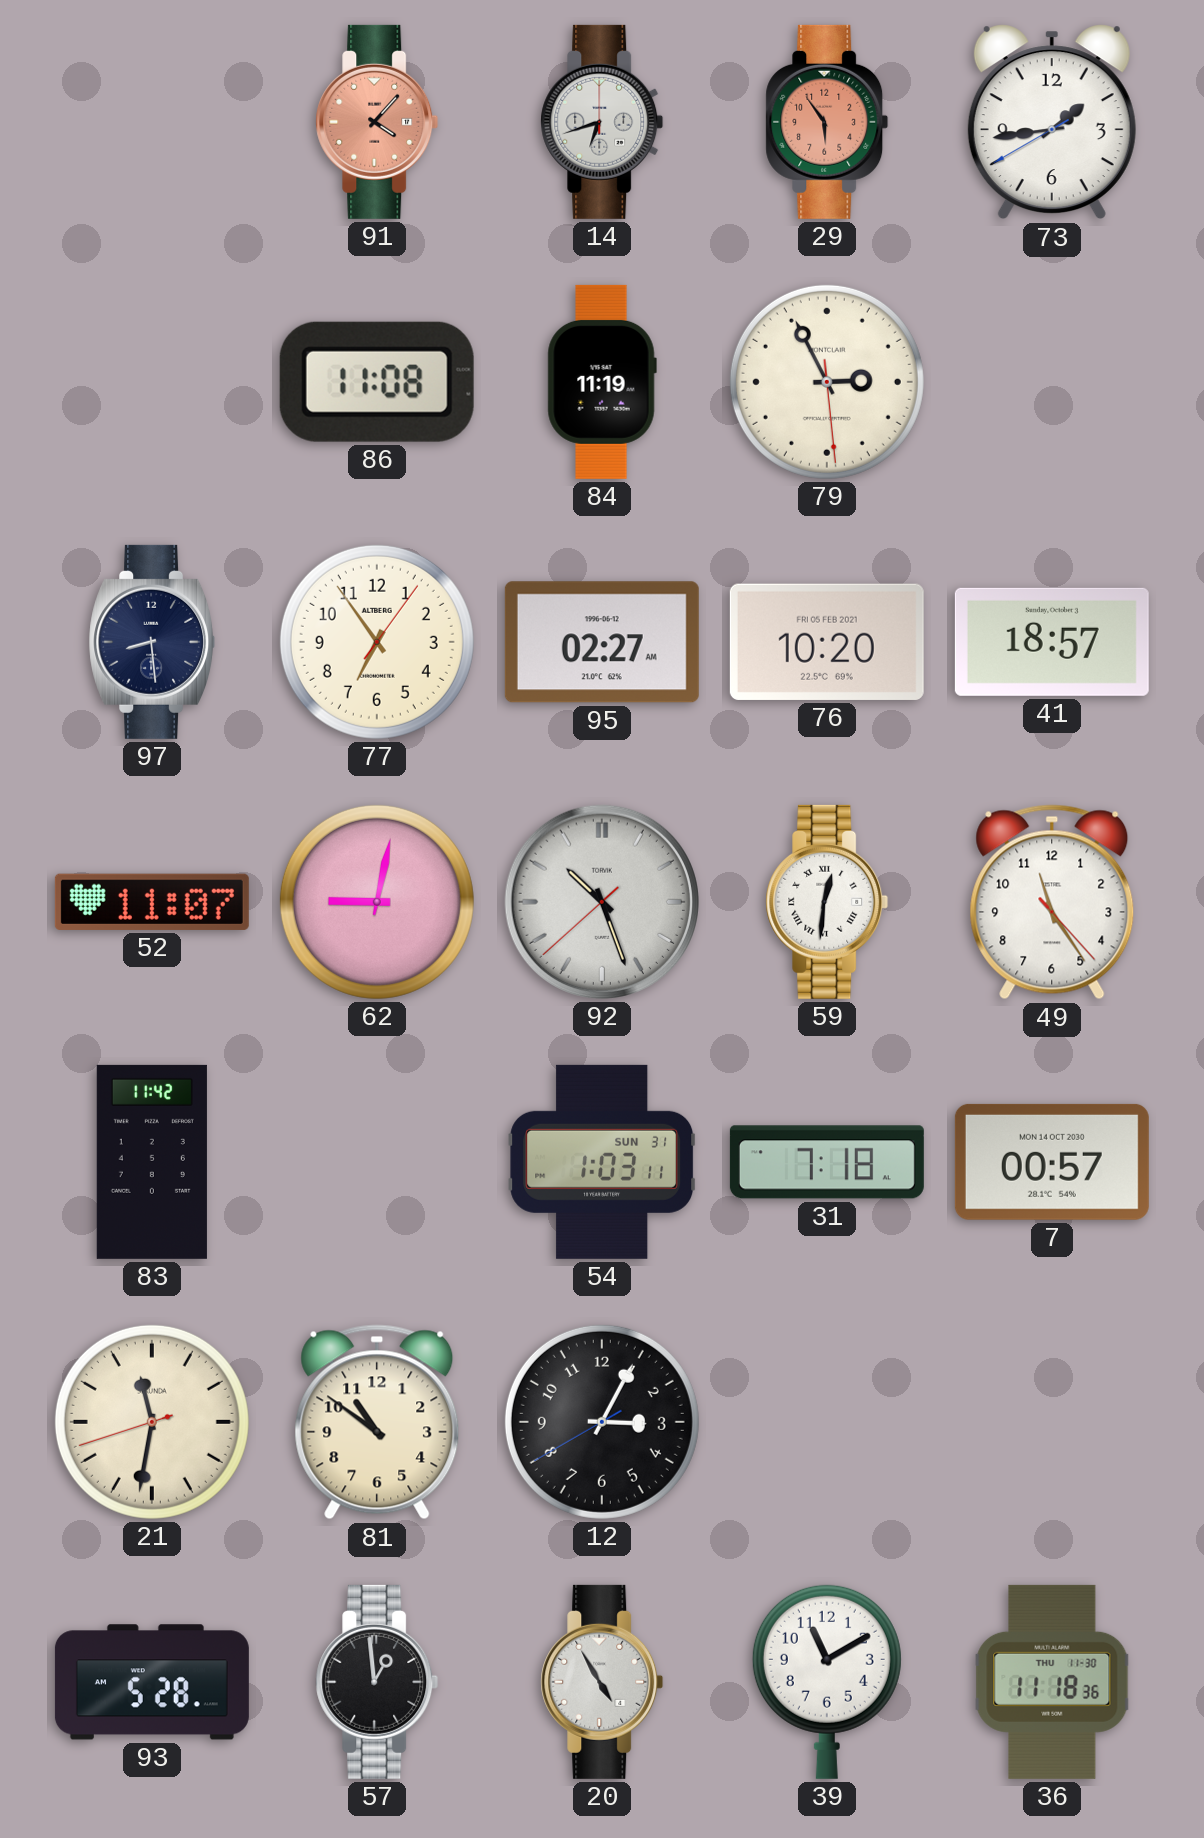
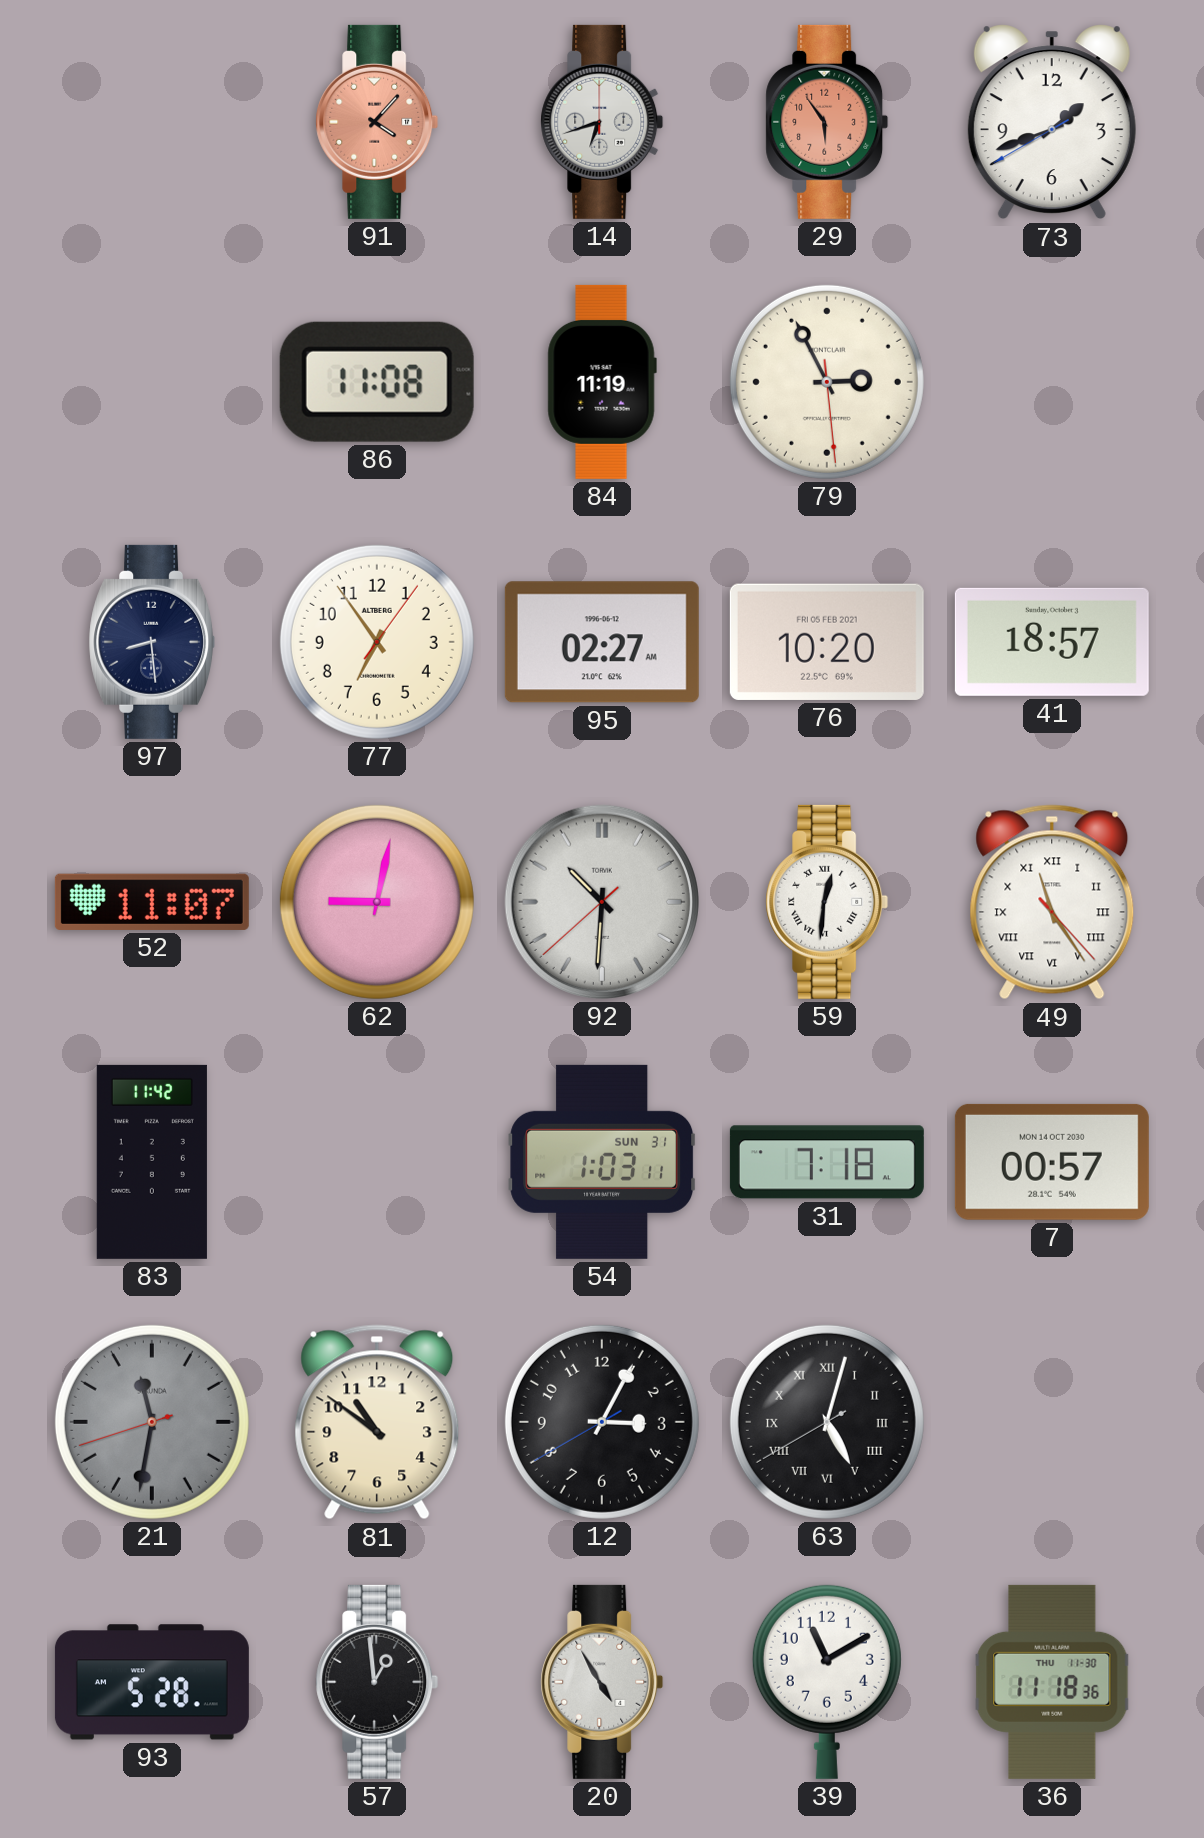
73: 1:43 -> 1:41
92: 10:26 -> 10:30
49 numerals: Arabic -> Roman
21 dial: cream -> grey
63: none -> 5:02
